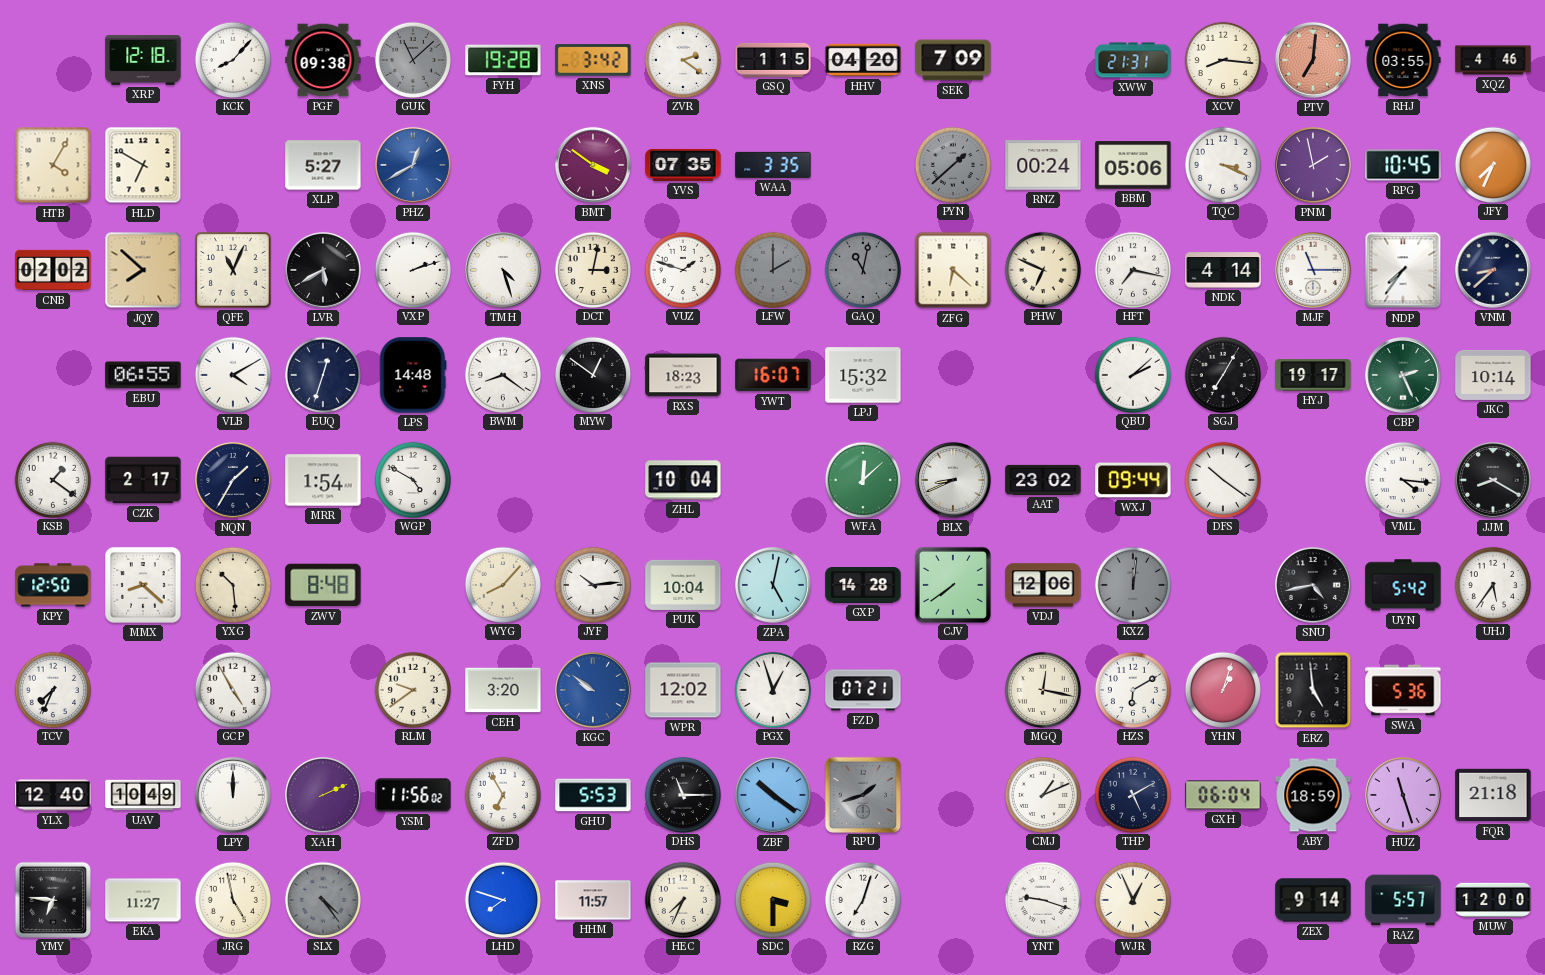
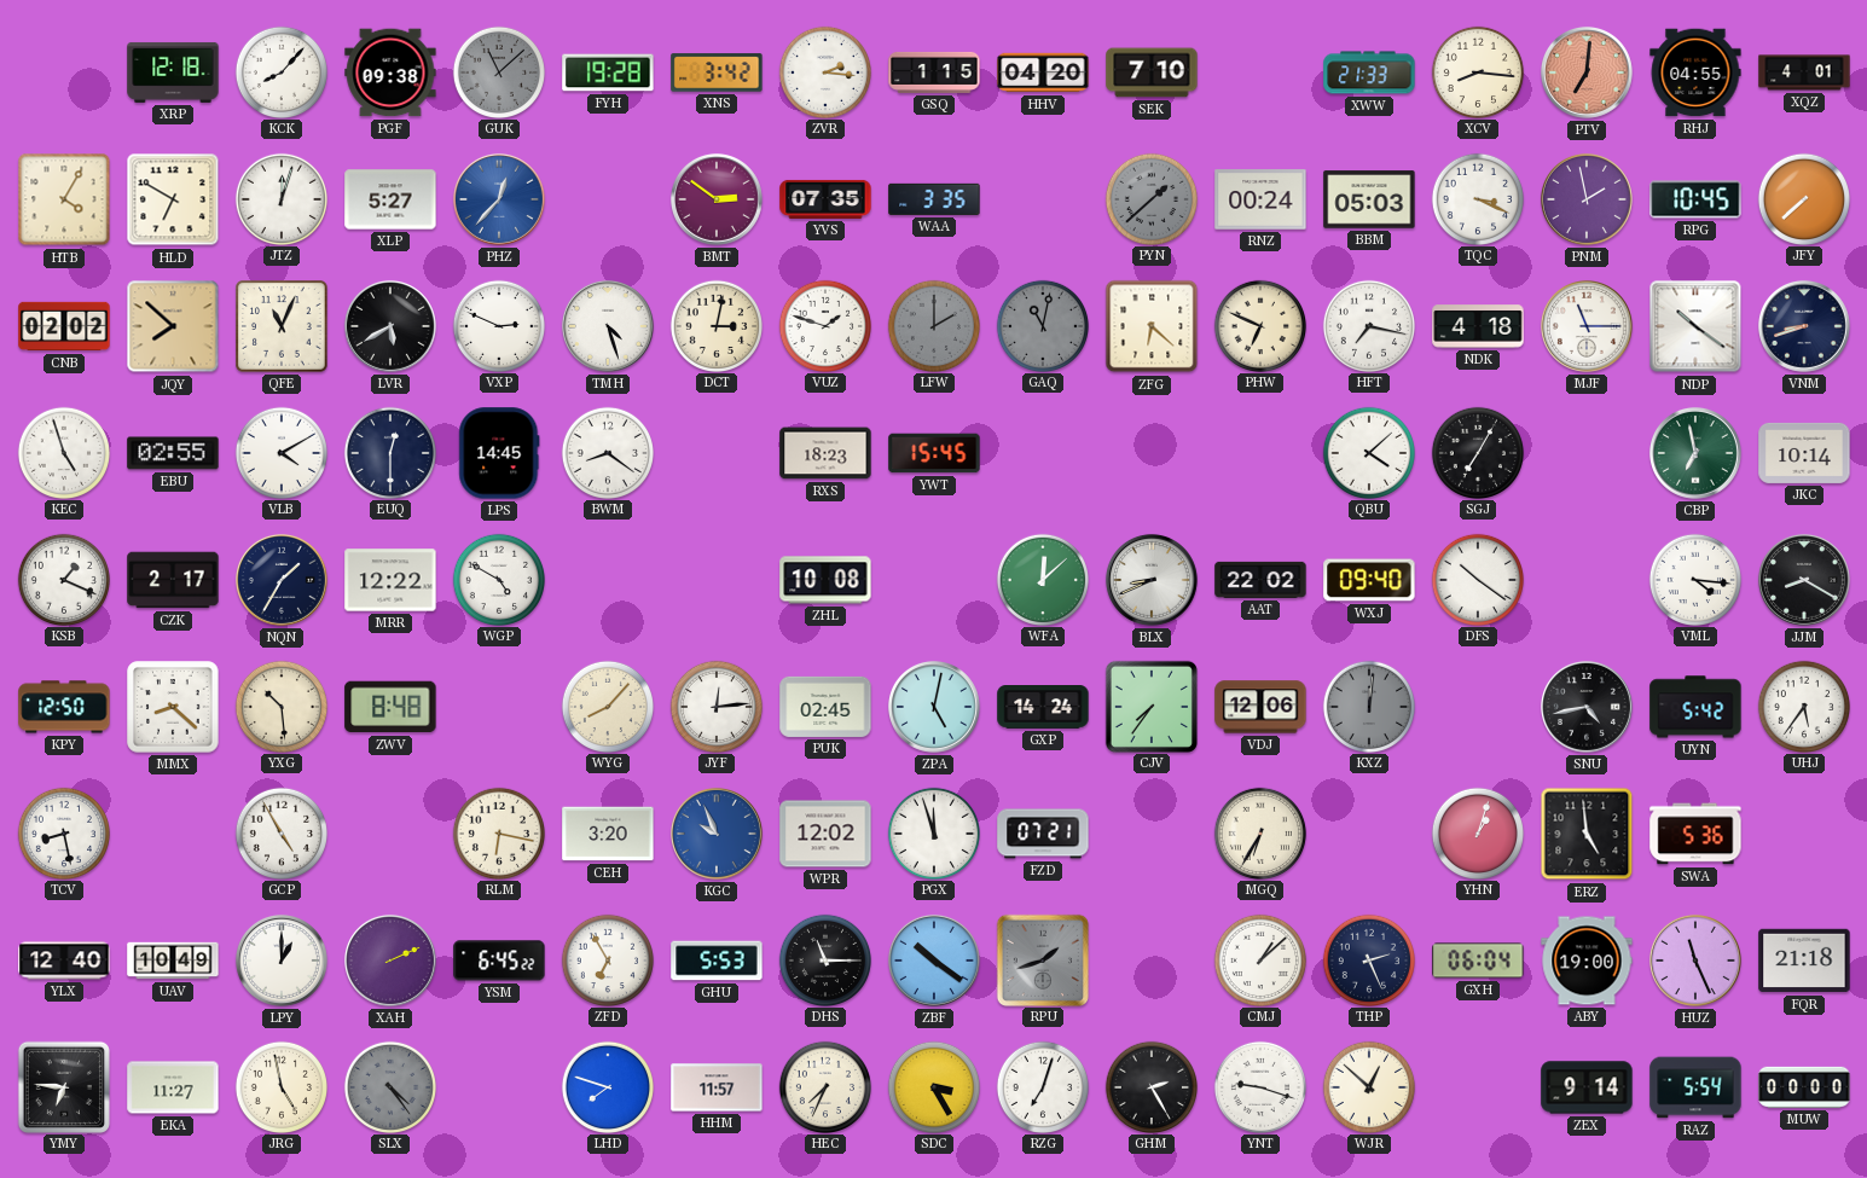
ZVR: 2:21 -> 2:16
SEK: 7:09 -> 7:10
XWW: 21:31 -> 21:33
RHJ: 03:55 -> 04:55
XQZ: 4:46 -> 4:01
JTZ: none -> 12:03
PHZ: 12:40 -> 12:37
BMT: 3:51 -> 2:51
BBM: 05:06 -> 05:03
JFY: 7:34 -> 7:38
VXP: 2:12 -> 2:49
NDK: 4:14 -> 4:18
NDP: 7:36 -> 10:21
VNM: 8:38 -> 8:42
KEC: none -> 4:57
EBU: 06:55 -> 02:55
EUQ: 12:33 -> 12:30
LPS: 14:48 -> 14:45
MYW: 12:51 -> none
YWT: 16:07 -> 15:45
LPJ: 15:32 -> none
QBU: 2:08 -> 4:08
HYJ: 19:17 -> none
CBP: 2:26 -> 6:58
KSB: 1:21 -> 1:19
MRR: 1:54 -> 12:22
ZHL: 10:04 -> 10:08
AAT: 23:02 -> 22:02
WXJ: 09:44 -> 09:40
JYF: 10:14 -> 12:14
PUK: 10:04 -> 02:45
GXP: 14:28 -> 14:24
CJV: 7:39 -> 7:36
TCV: 7:34 -> 8:28
RLM: 9:39 -> 6:17
KGC: 9:51 -> 9:56
PGX: 12:57 -> 11:57
MGQ: 12:17 -> 6:35
HZS: 6:10 -> none
LPY: 12:00 -> 1:00
YSM: 11:56 -> 6:45
CMJ: 1:11 -> 1:08
THP: 5:10 -> 2:26
ABY: 18:59 -> 19:00
HUZ: 11:27 -> 11:26
SDC: 3:30 -> 3:25
GHM: none -> 2:25
WJR: 12:56 -> 12:52
RAZ: 5:57 -> 5:54
MUW: 12:00 -> 00:00
